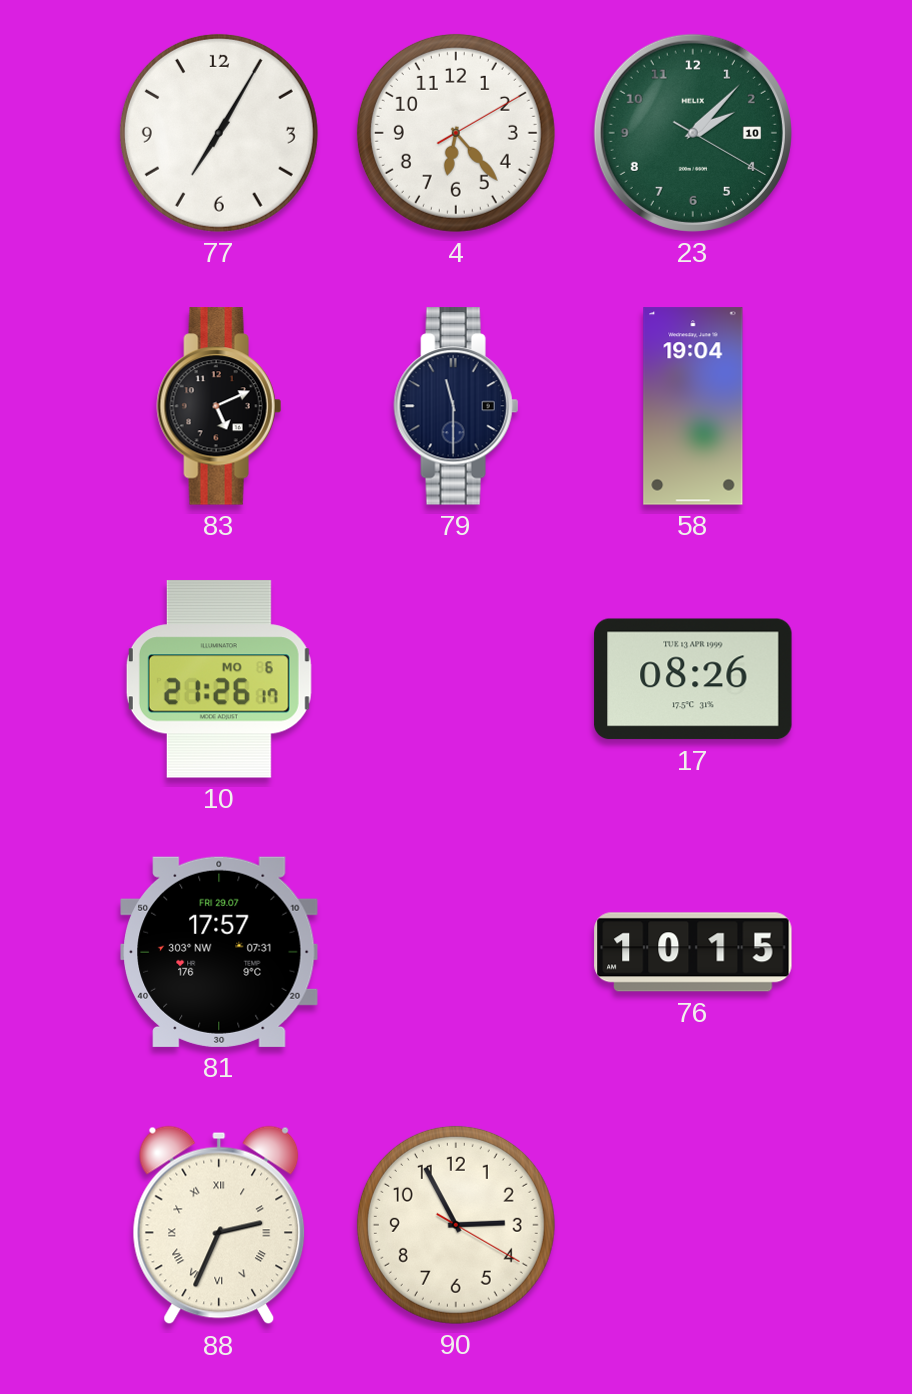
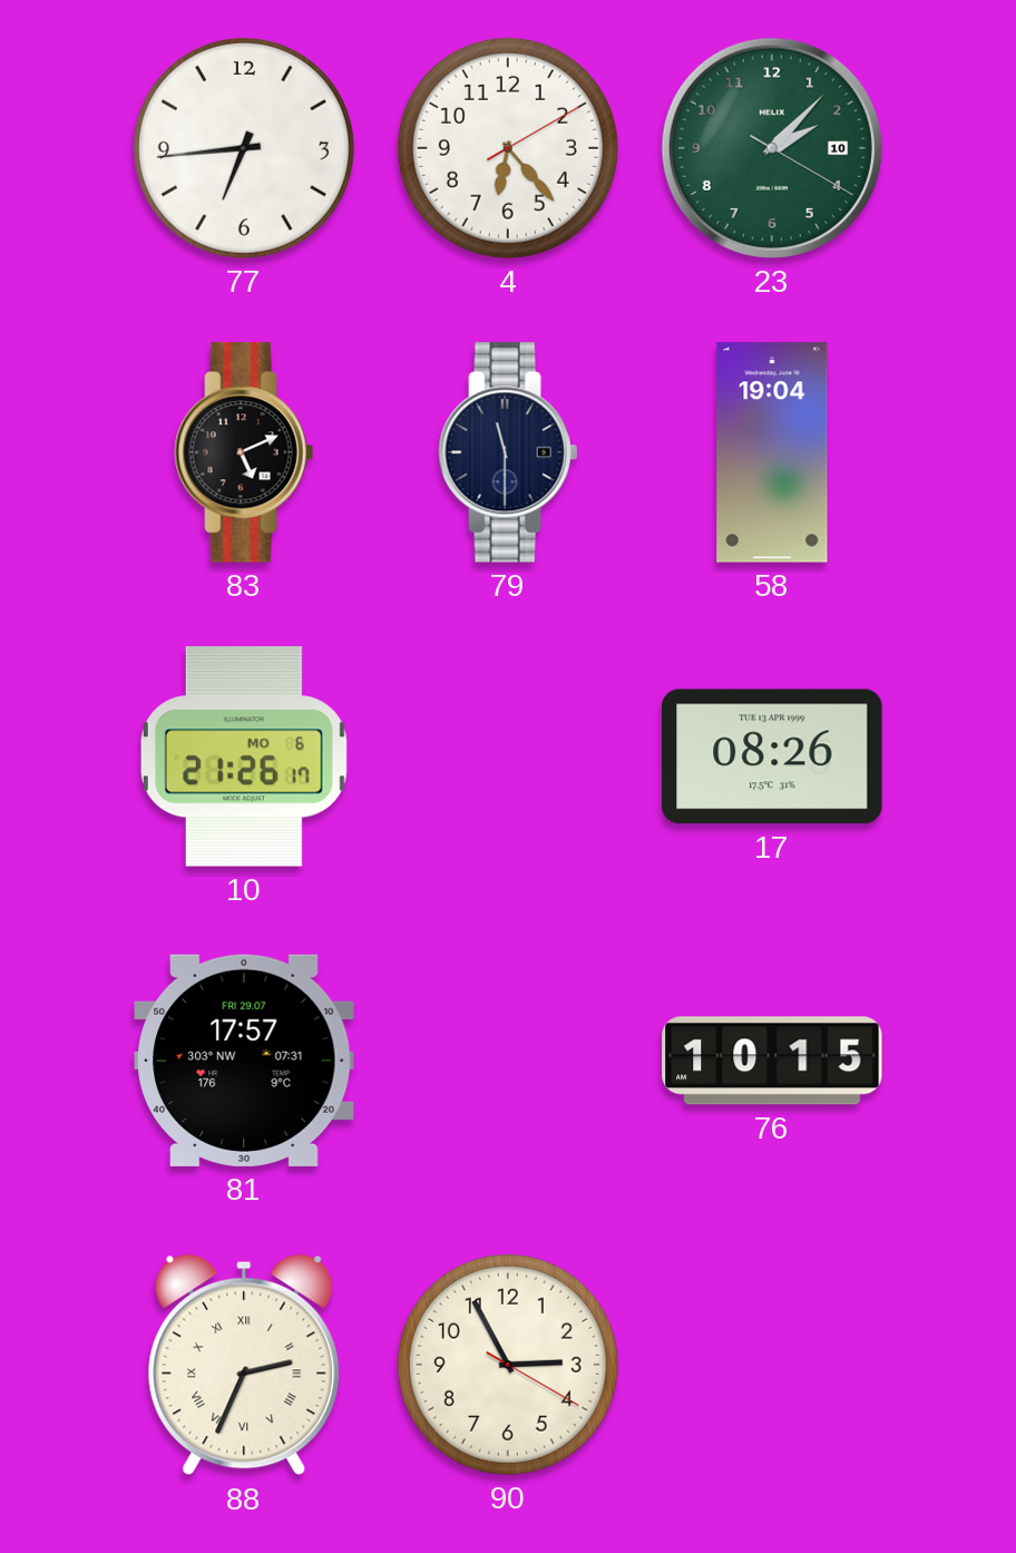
77: 7:05 -> 6:44
